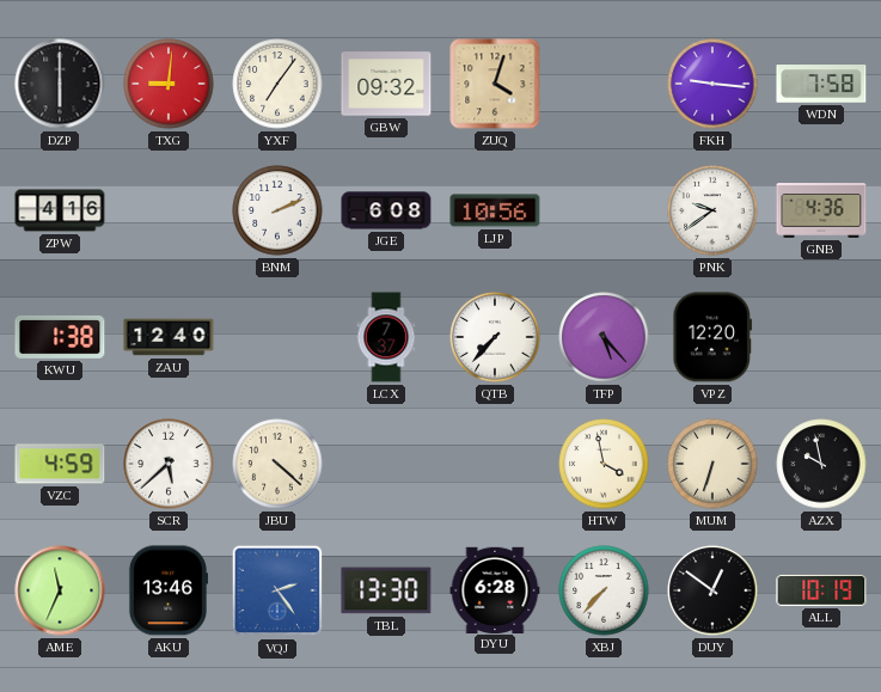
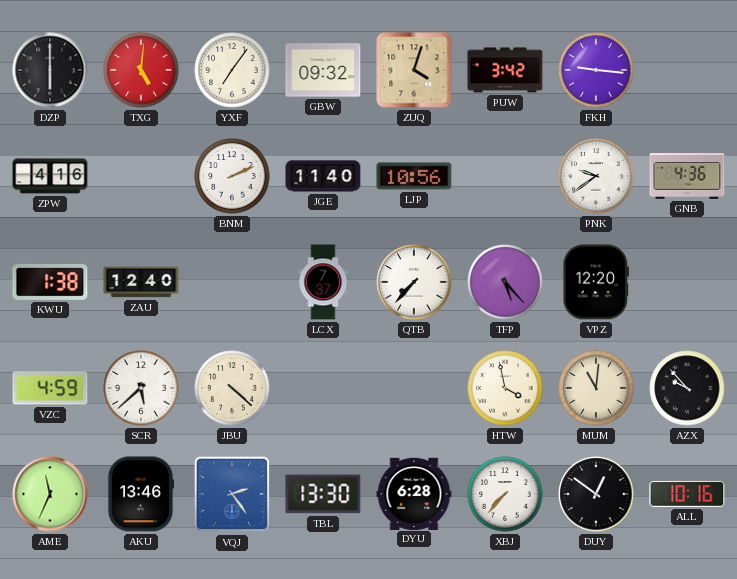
TXG: 9:01 -> 5:01
PUW: none -> 3:42
WDN: 7:58 -> none
JGE: 6:08 -> 11:40
MUM: 6:33 -> 11:01
AZX: 9:58 -> 9:53
ALL: 10:19 -> 10:16
